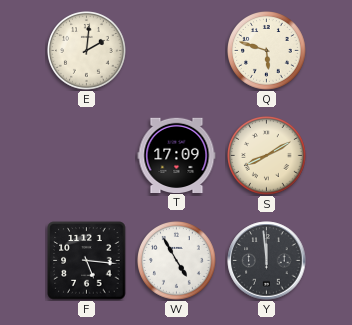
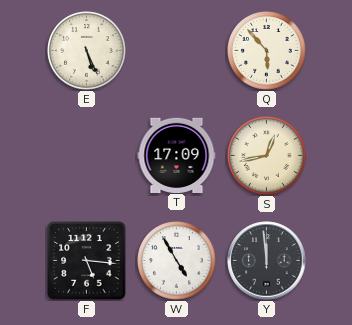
E: 2:01 -> 5:26
Q: 5:48 -> 5:53
S: 8:10 -> 12:43
